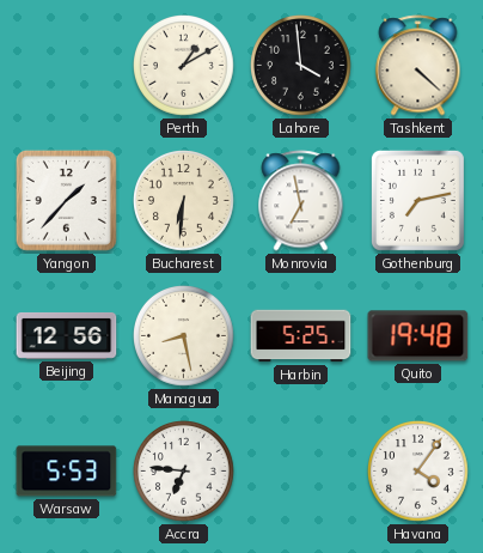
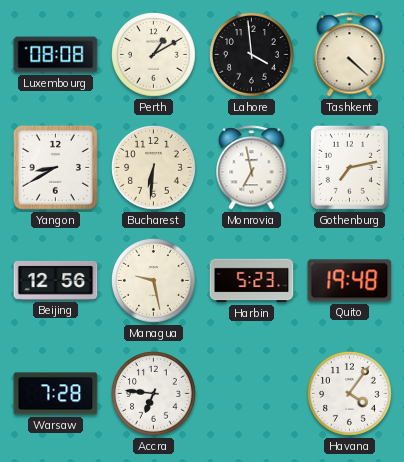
Luxembourg: none -> 08:08
Yangon: 1:37 -> 8:40
Managua: 8:28 -> 9:28
Harbin: 5:25 -> 5:23
Warsaw: 5:53 -> 7:28
